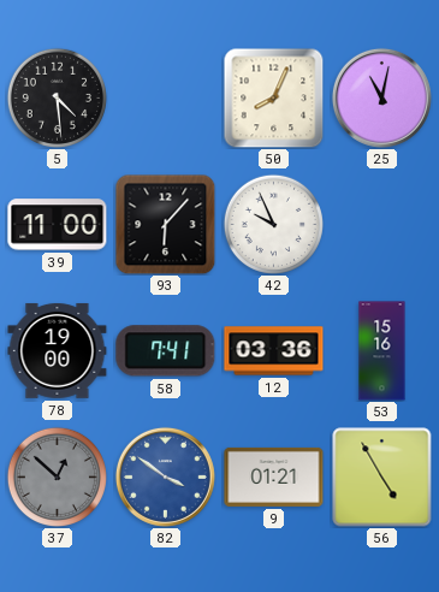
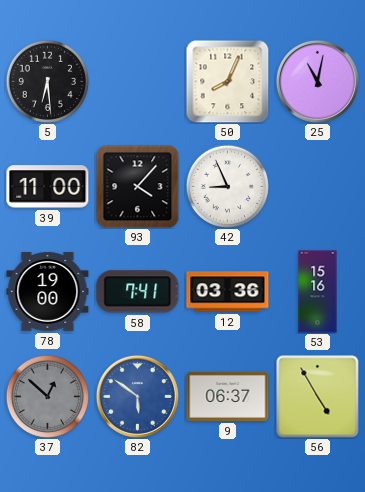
5: 4:29 -> 6:29
93: 6:07 -> 4:07
42: 9:56 -> 8:56
82: 3:51 -> 5:51
9: 01:21 -> 06:37
